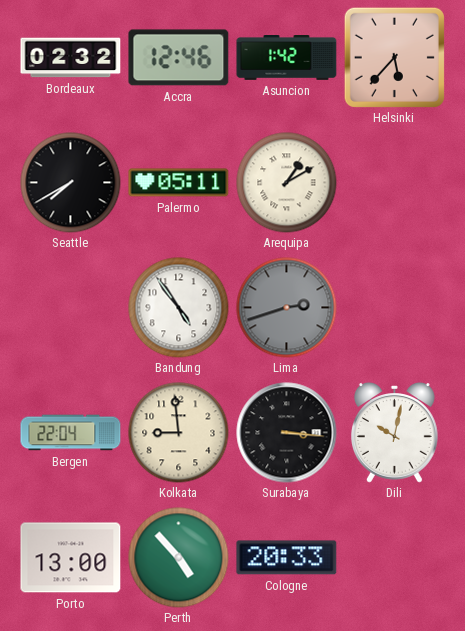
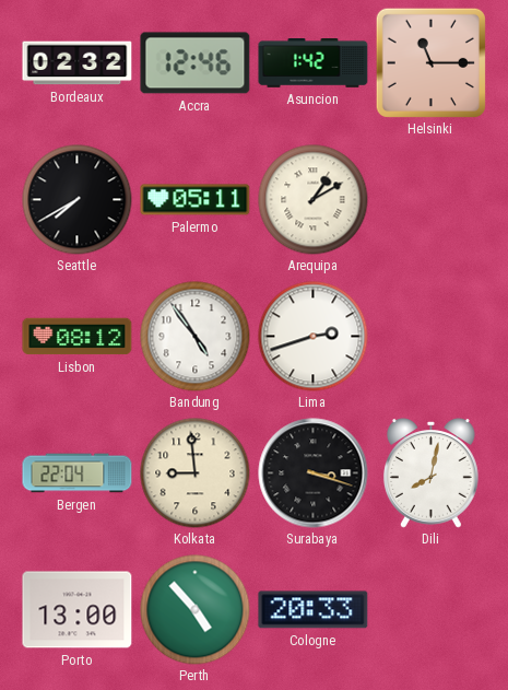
Helsinki: 5:37 -> 11:15
Lisbon: none -> 08:12
Lima dial: grey -> white
Surabaya: 3:16 -> 3:18
Dili: 10:02 -> 8:02
